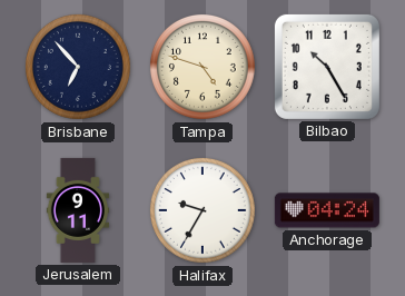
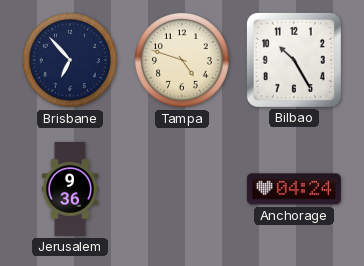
Jerusalem: 9:11 -> 9:36
Halifax: 9:35 -> none
